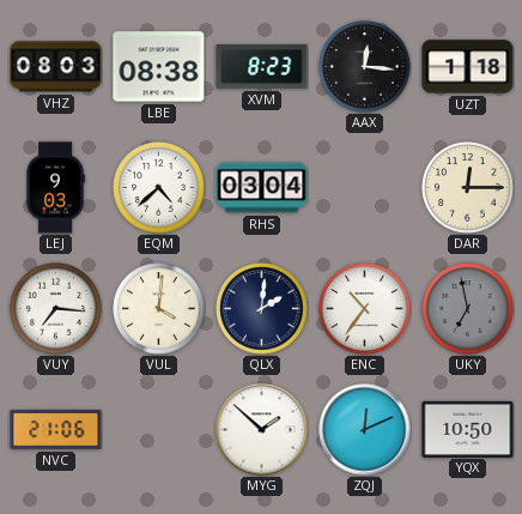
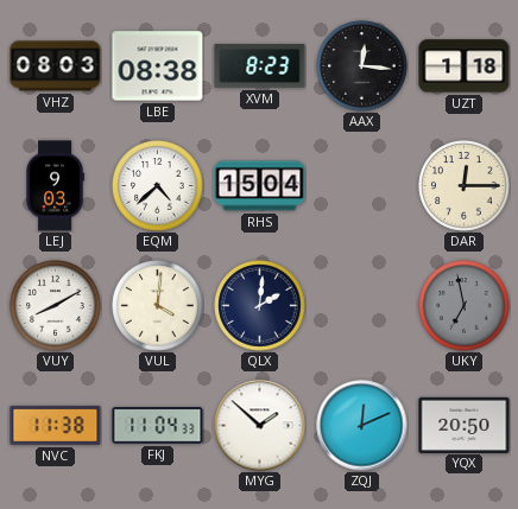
RHS: 03:04 -> 15:04
VUY: 7:16 -> 8:10
ENC: 10:36 -> none
NVC: 21:06 -> 11:38
FKJ: none -> 11:04
YQX: 10:50 -> 20:50
